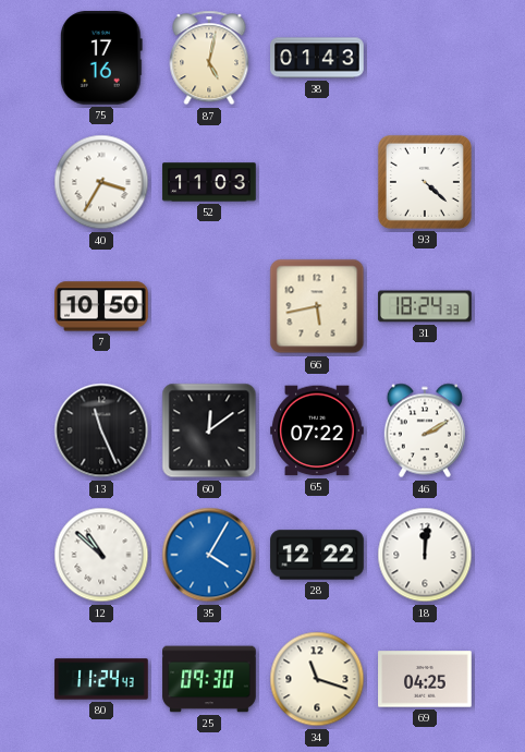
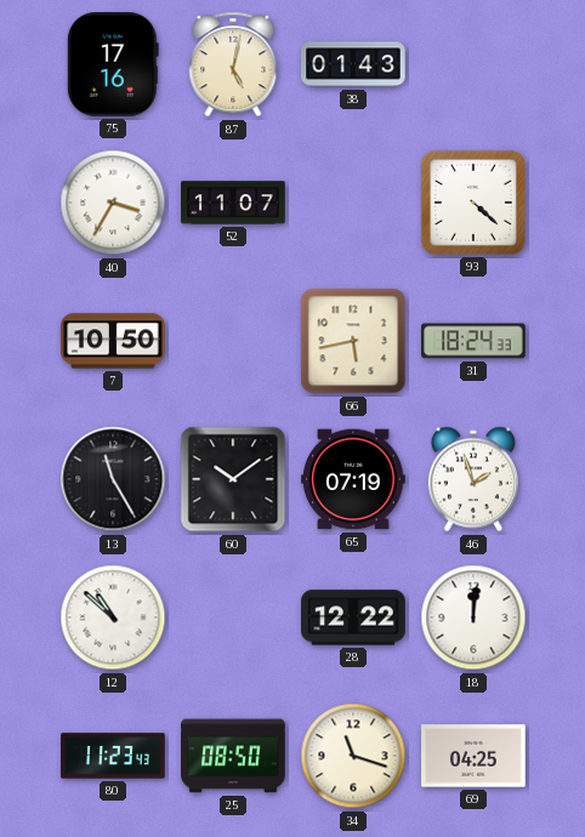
52: 11:03 -> 11:07
13: 11:26 -> 11:25
60: 12:09 -> 10:09
65: 07:22 -> 07:19
46: 2:10 -> 1:57
35: 4:05 -> none
80: 11:24 -> 11:23
25: 09:30 -> 08:50
